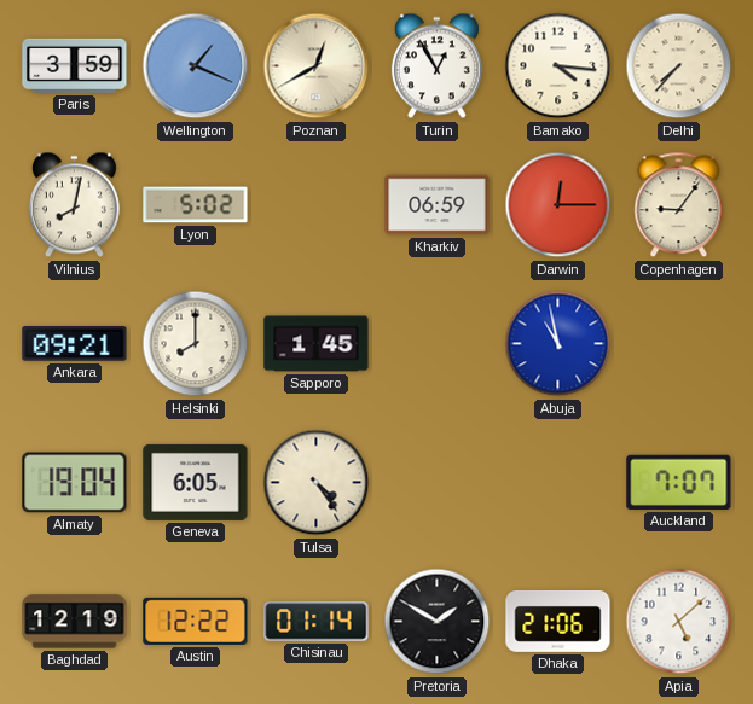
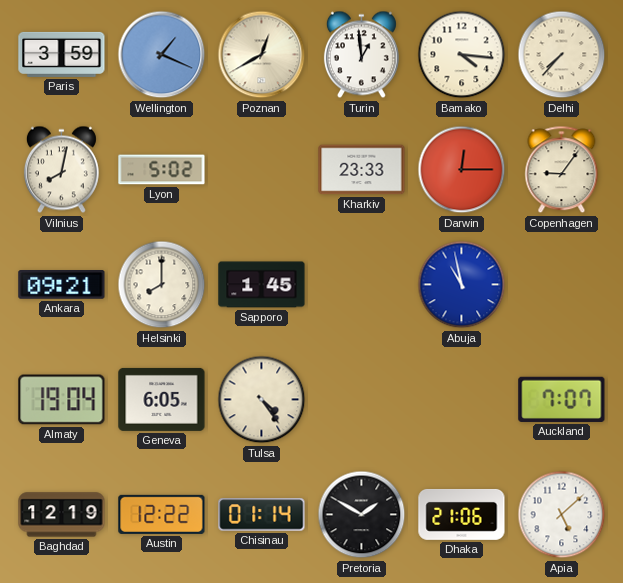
Turin: 12:55 -> 12:59
Kharkiv: 06:59 -> 23:33
